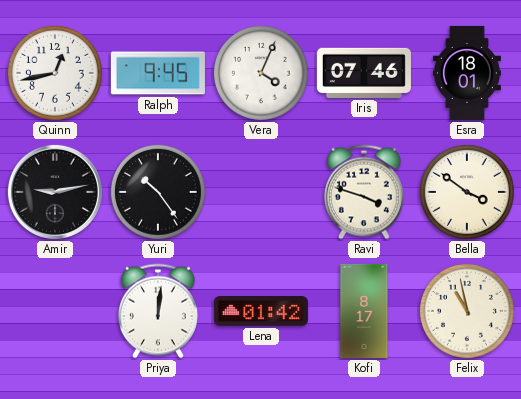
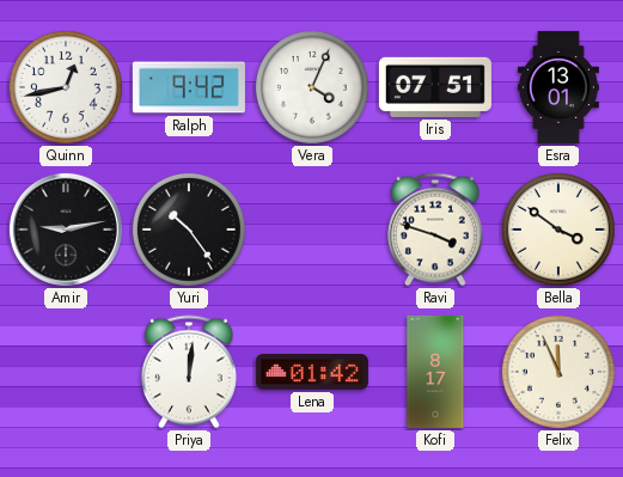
Ralph: 9:45 -> 9:42
Iris: 07:46 -> 07:51
Esra: 18:01 -> 13:01
Felix: 10:58 -> 11:56
